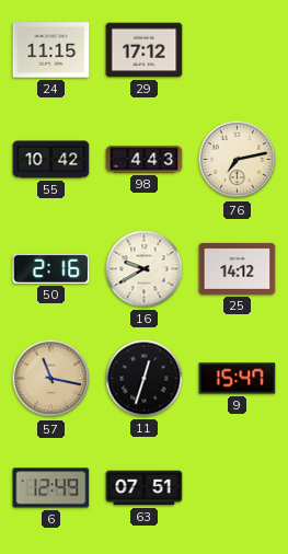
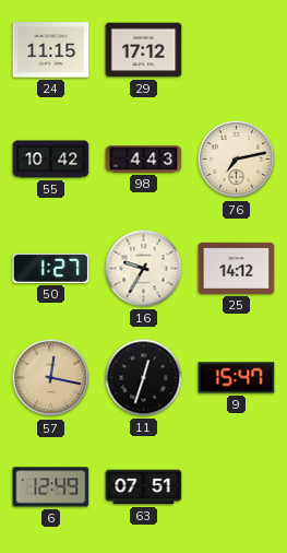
50: 2:16 -> 1:27
16: 9:40 -> 9:35
57: 11:17 -> 12:17
